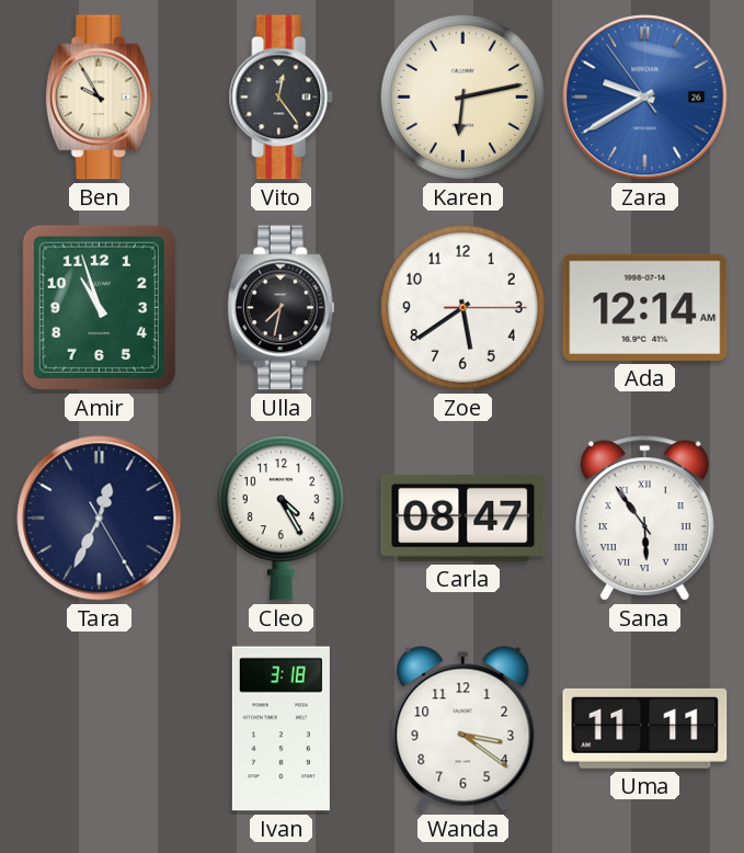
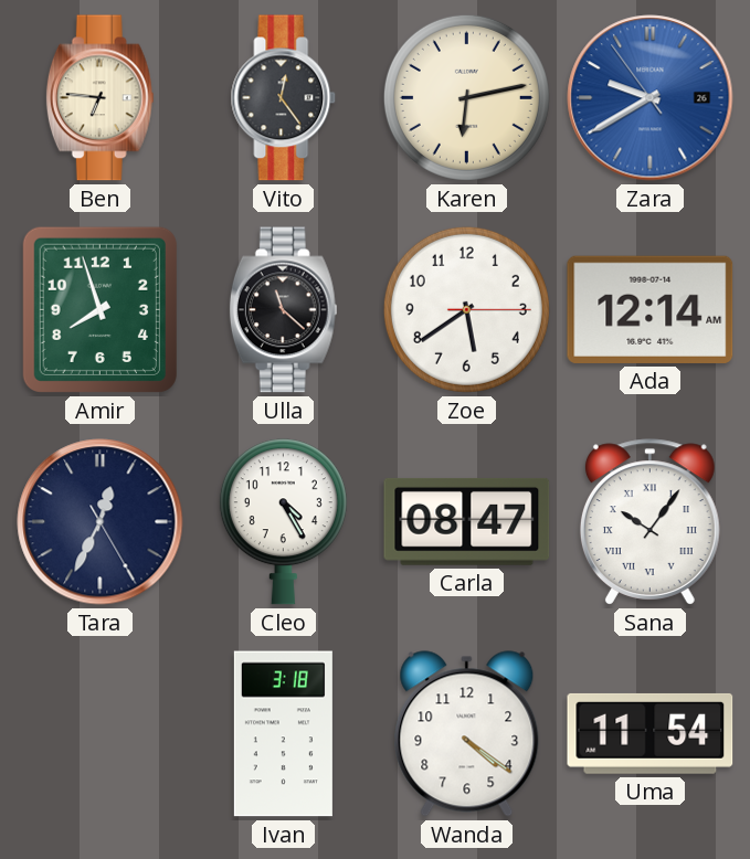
Ben: 9:55 -> 6:46
Amir: 10:57 -> 7:57
Ulla: 7:32 -> 11:22
Sana: 5:54 -> 10:06
Wanda: 3:21 -> 4:21
Uma: 11:11 -> 11:54
